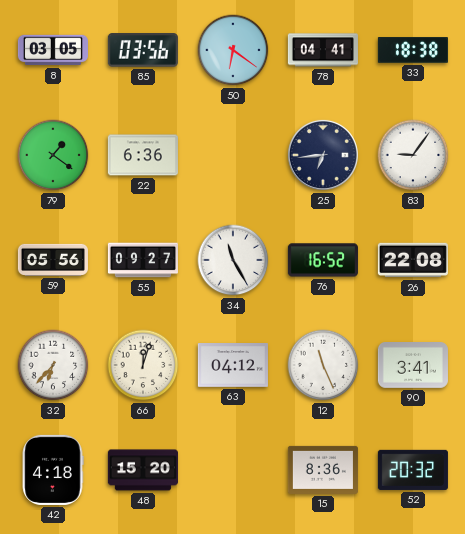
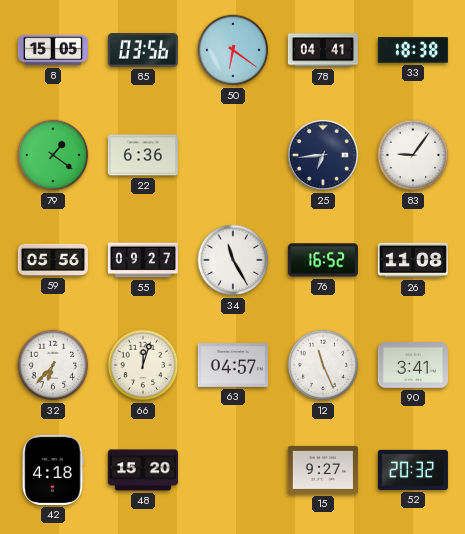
8: 03:05 -> 15:05
26: 22:08 -> 11:08
63: 04:12 -> 04:57
15: 8:36 -> 9:27
